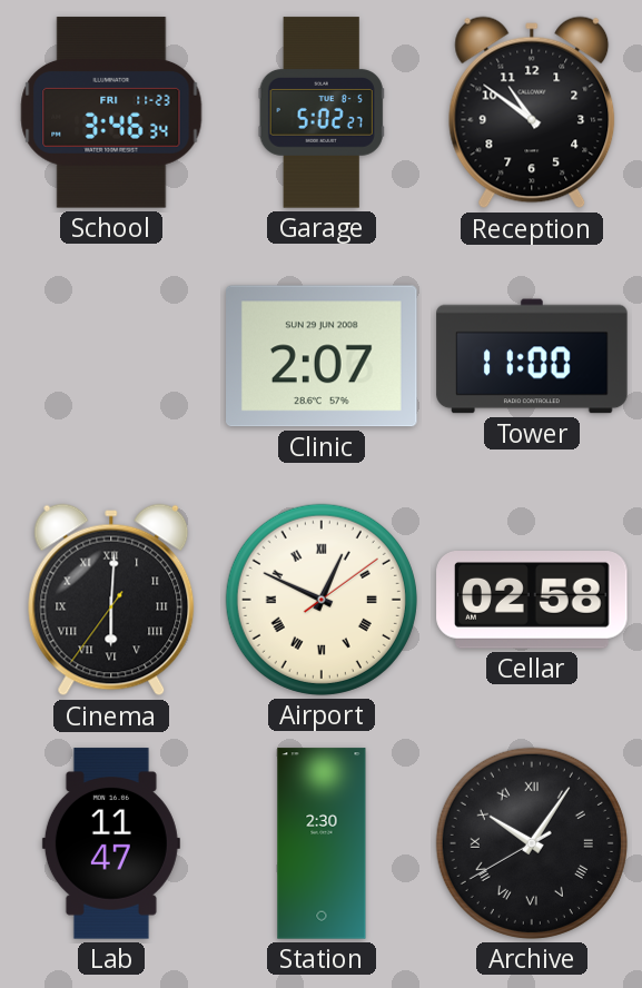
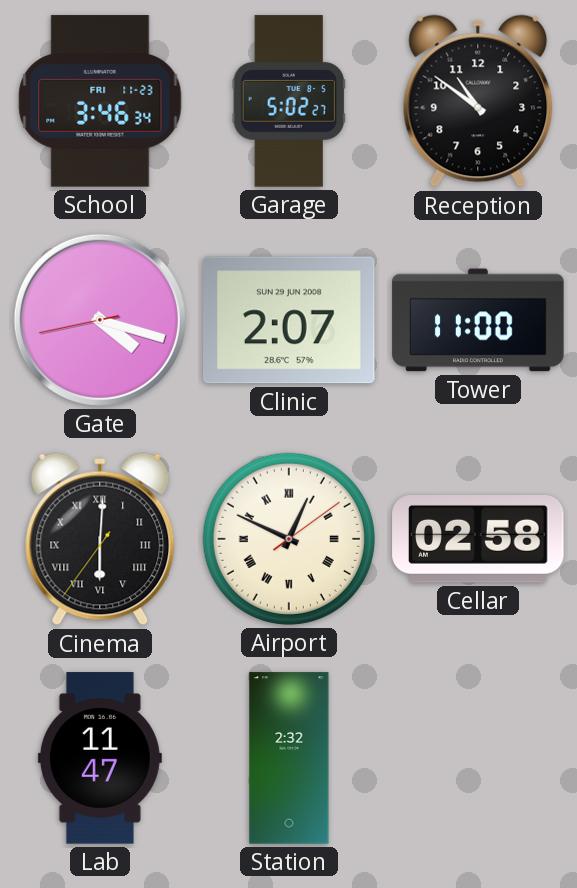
Gate: none -> 4:17
Station: 2:30 -> 2:32
Archive: 10:05 -> none
